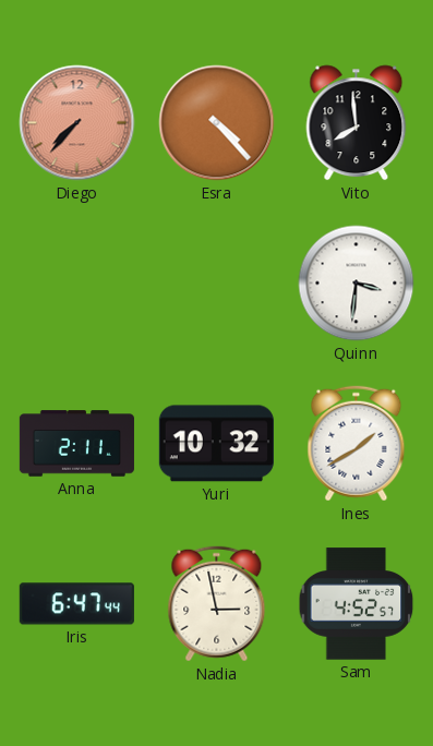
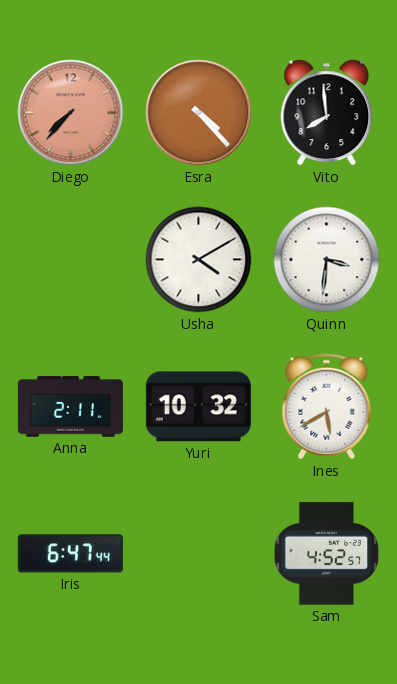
Usha: none -> 4:10
Ines: 1:40 -> 5:40
Nadia: 2:58 -> none
